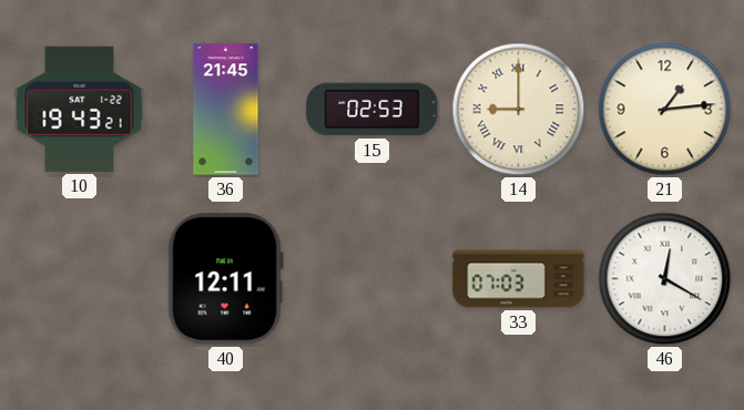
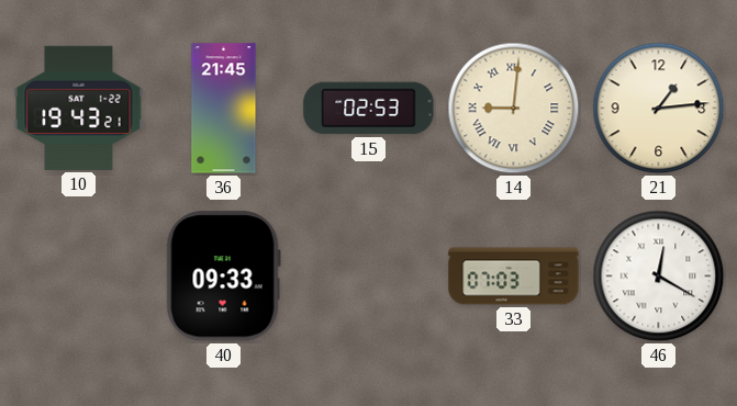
14: 9:00 -> 9:01
40: 12:11 -> 09:33
